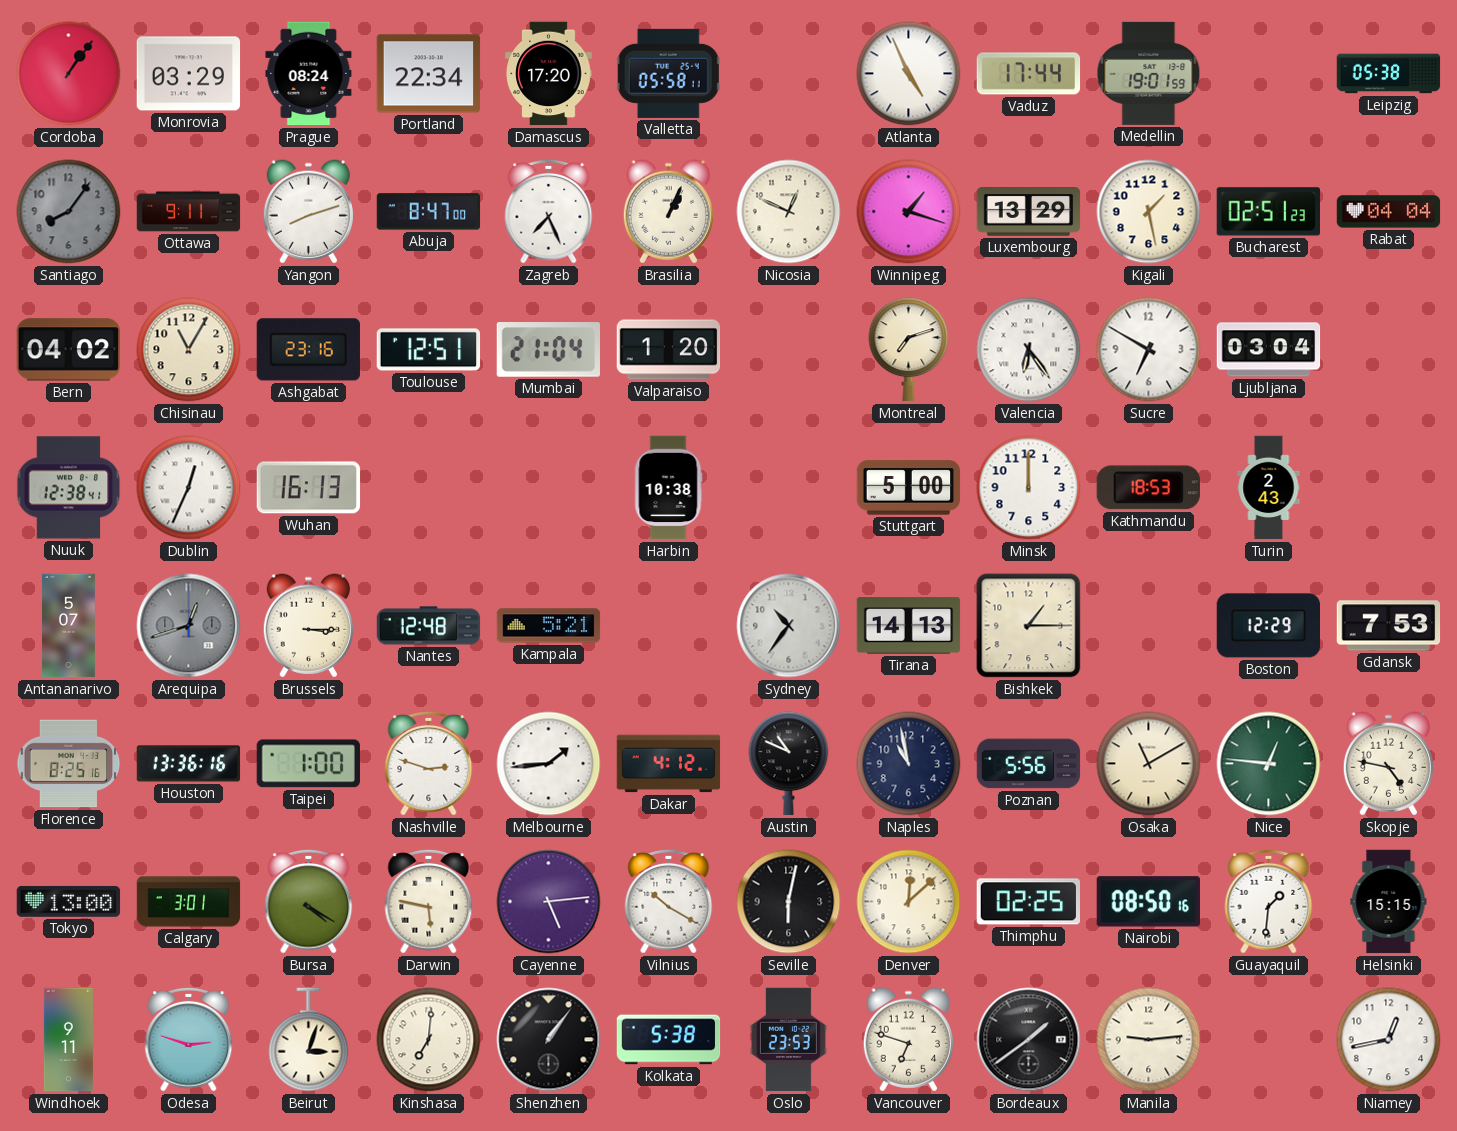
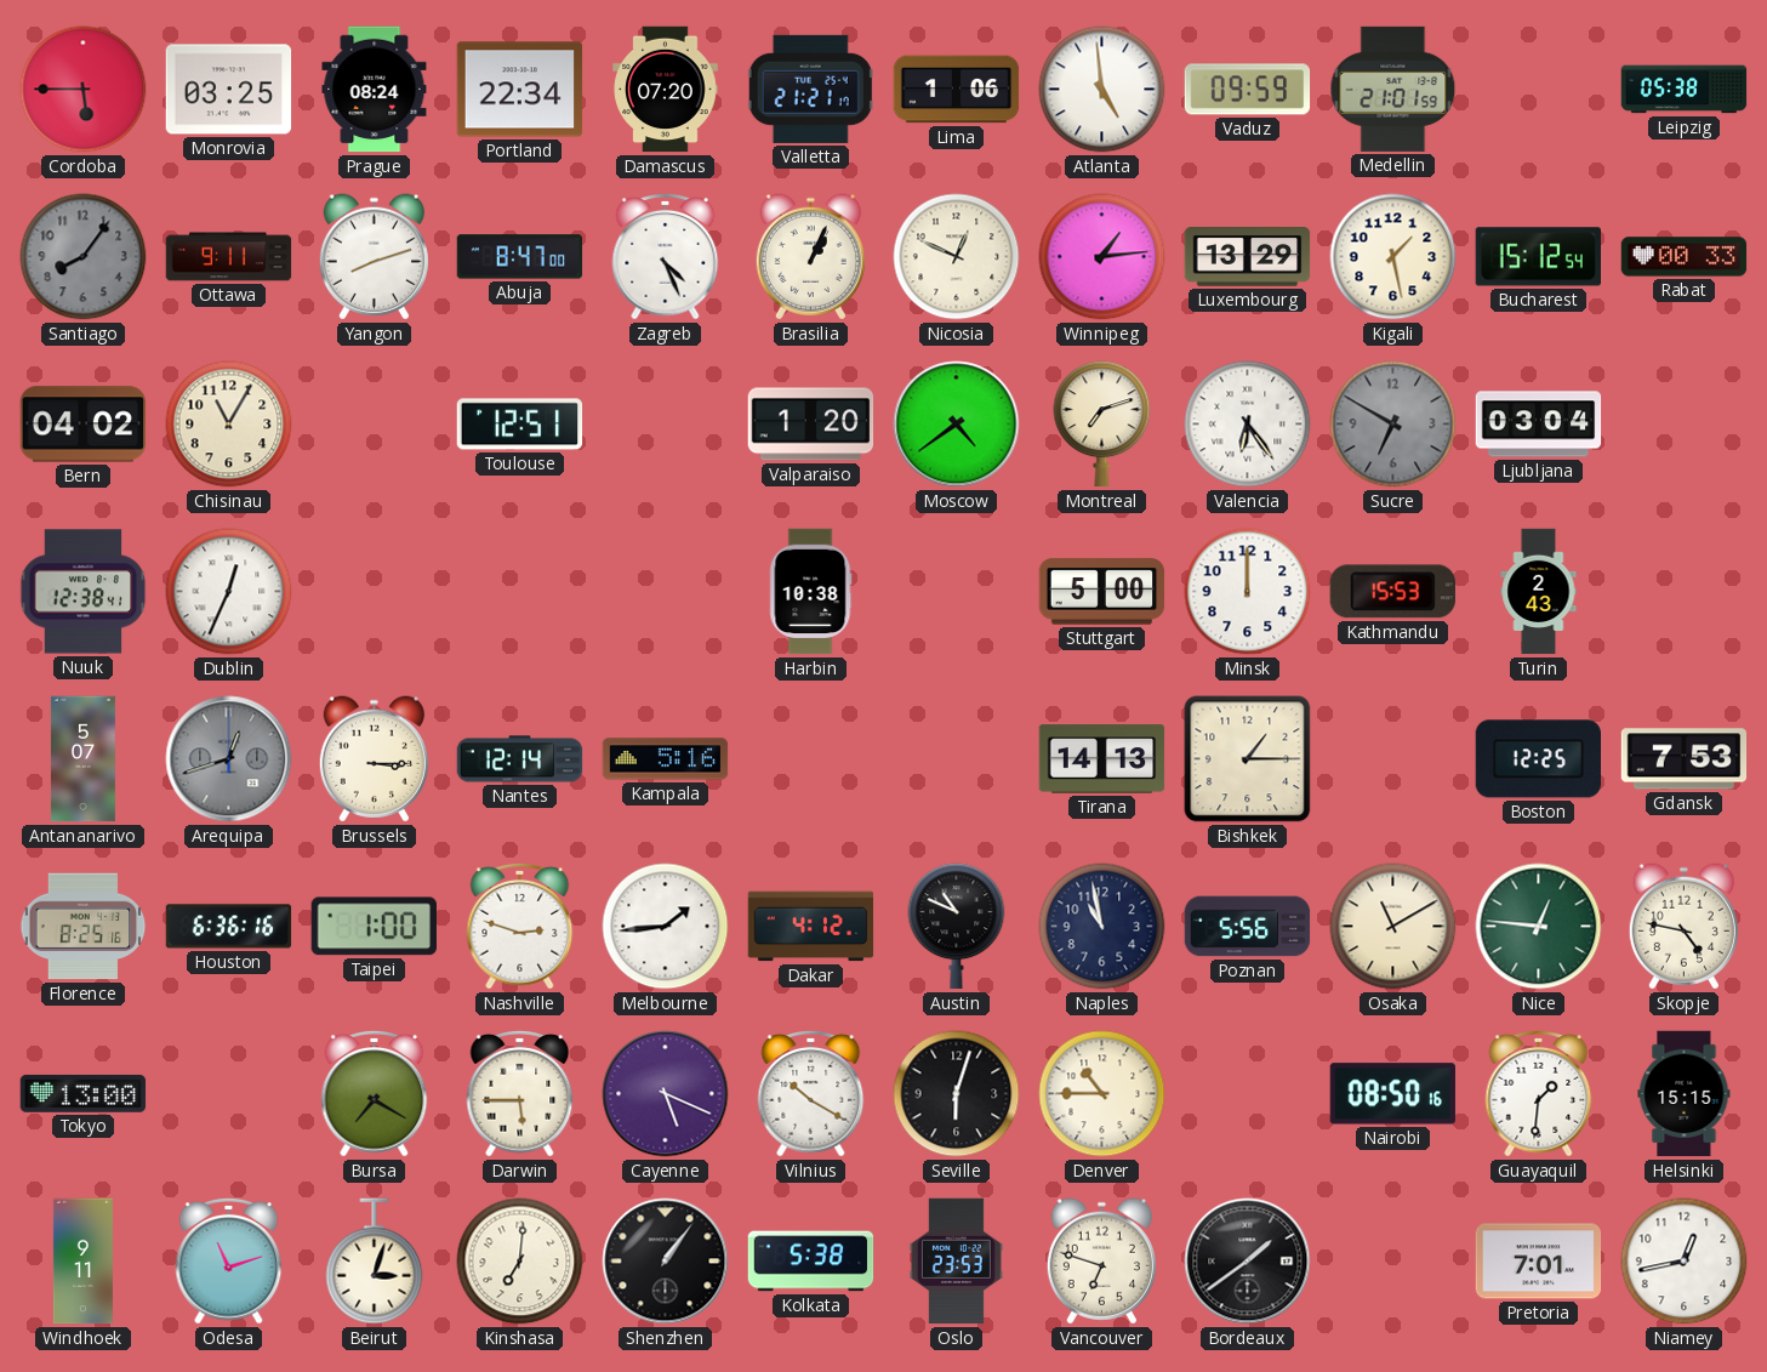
Cordoba: 1:06 -> 5:45
Monrovia: 03:29 -> 03:25
Damascus: 17:20 -> 07:20
Valletta: 05:58 -> 21:21
Lima: none -> 1:06
Atlanta: 4:56 -> 4:59
Vaduz: 17:44 -> 09:59
Medellin: 19:01 -> 21:01
Zagreb: 7:26 -> 4:26
Winnipeg: 1:18 -> 1:14
Bucharest: 02:51 -> 15:12
Rabat: 04:04 -> 00:33
Ashgabat: 23:16 -> none
Mumbai: 21:04 -> none
Moscow: none -> 4:39
Sucre dial: white -> grey
Wuhan: 16:13 -> none
Kathmandu: 18:53 -> 15:53
Nantes: 12:48 -> 12:14
Kampala: 5:21 -> 5:16
Sydney: 10:36 -> none
Boston: 12:29 -> 12:25
Houston: 13:36 -> 6:36
Calgary: 3:01 -> none
Bursa: 4:20 -> 7:20
Darwin: 5:47 -> 5:45
Cayenne: 5:14 -> 5:19
Seville: 6:02 -> 6:03
Denver: 12:08 -> 10:45
Thimphu: 02:25 -> none
Odesa: 2:48 -> 11:12
Manila: 9:14 -> none
Pretoria: none -> 7:01
